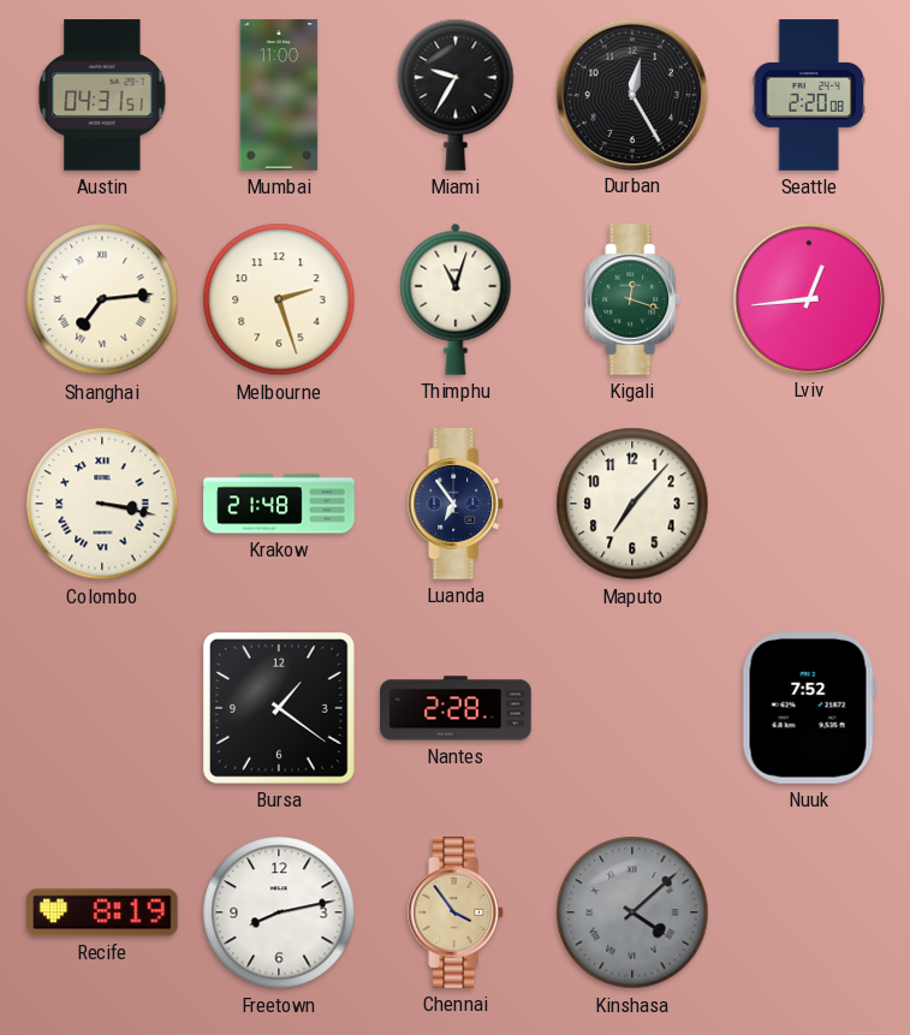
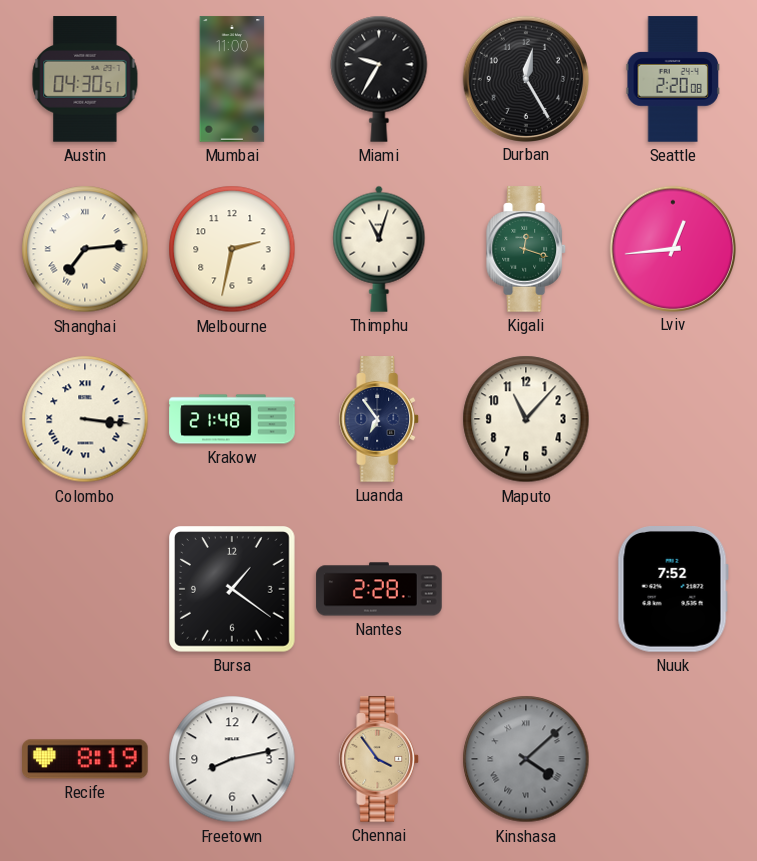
Austin: 04:31 -> 04:30
Melbourne: 2:27 -> 2:32
Colombo: 3:17 -> 3:16
Maputo: 7:07 -> 11:07
